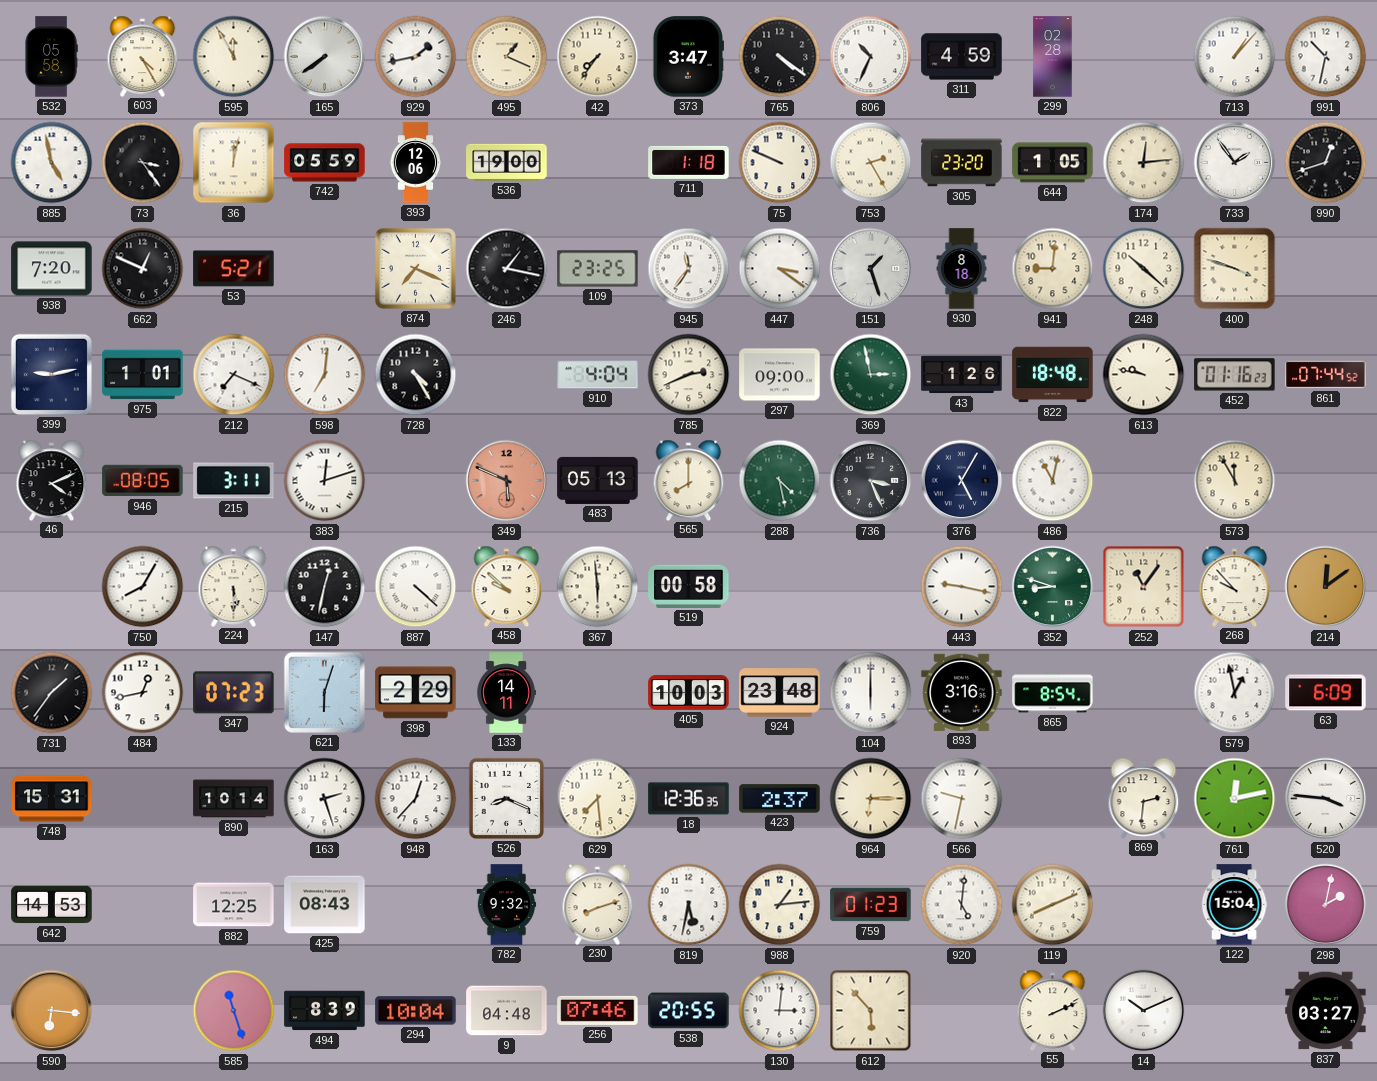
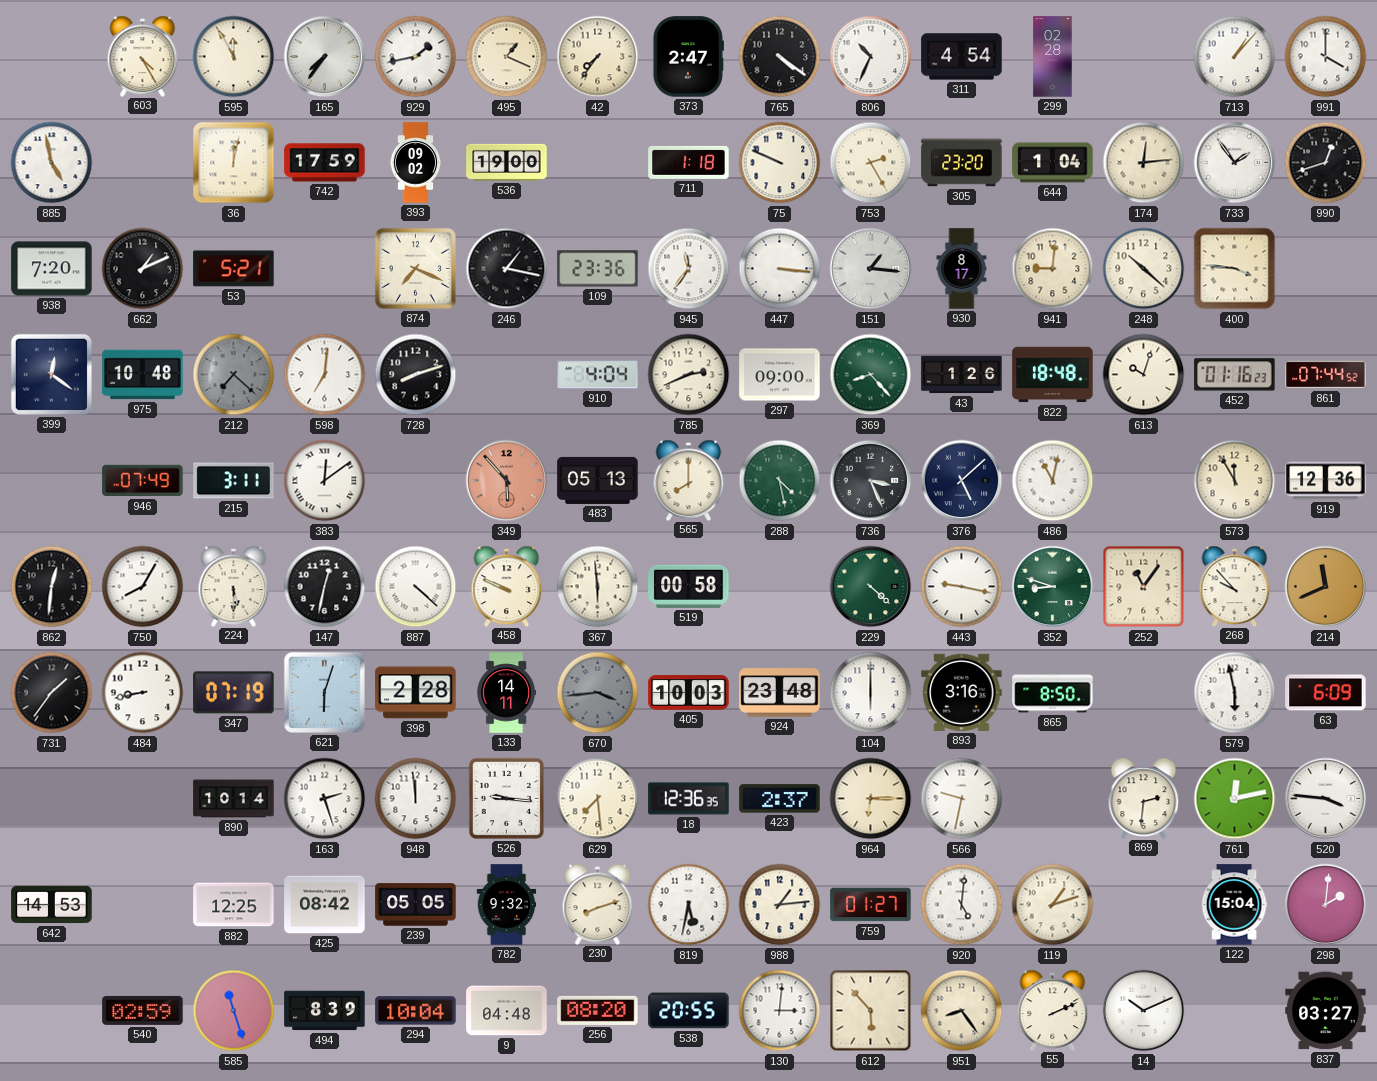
532: 05:58 -> none
165: 7:39 -> 7:36
373: 3:47 -> 2:47
311: 4:59 -> 4:54
991: 10:32 -> 4:00
73: 3:24 -> none
742: 05:59 -> 17:59
393: 12:06 -> 09:02
644: 1:05 -> 1:04
662: 12:49 -> 1:11
109: 23:25 -> 23:36
447: 3:21 -> 3:16
151: 1:27 -> 1:16
930: 8:18 -> 8:17
400: 3:48 -> 3:46
399: 9:13 -> 12:21
975: 1:01 -> 10:48
212: 7:19 -> 7:22
212 dial: white -> grey
728: 4:25 -> 8:12
369: 2:58 -> 8:23
613: 9:47 -> 10:03
46: 4:11 -> none
946: 08:05 -> 07:49
383: 12:12 -> 12:09
349: 5:49 -> 5:53
376: 5:05 -> 5:08
919: none -> 12:36
862: none -> 12:31
458: 9:52 -> 9:49
229: none -> 4:22
214: 12:09 -> 11:41
484: 12:43 -> 8:43
347: 07:23 -> 07:19
398: 2:29 -> 2:28
670: none -> 3:44
865: 8:54 -> 8:50
579: 12:58 -> 5:58
748: 15:31 -> none
948: 12:37 -> 11:59
526: 8:19 -> 9:16
425: 08:43 -> 08:42
239: none -> 05:05
759: 01:23 -> 01:27
119: 8:11 -> 1:12
298: 2:02 -> 2:01
590: 6:16 -> none
540: none -> 02:59
256: 07:46 -> 08:20
951: none -> 8:24
